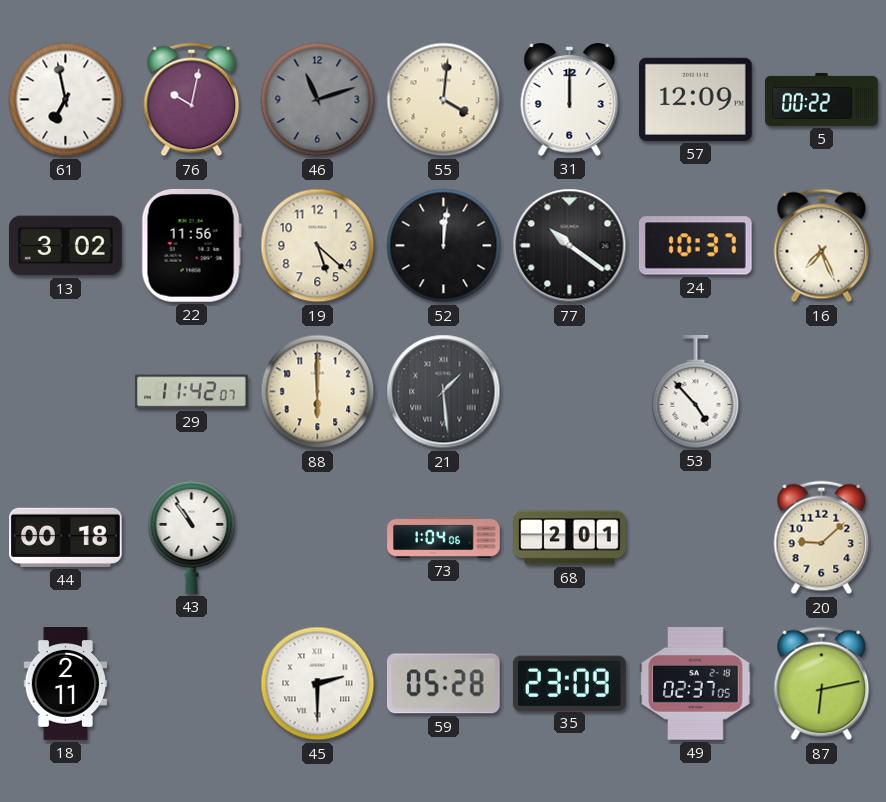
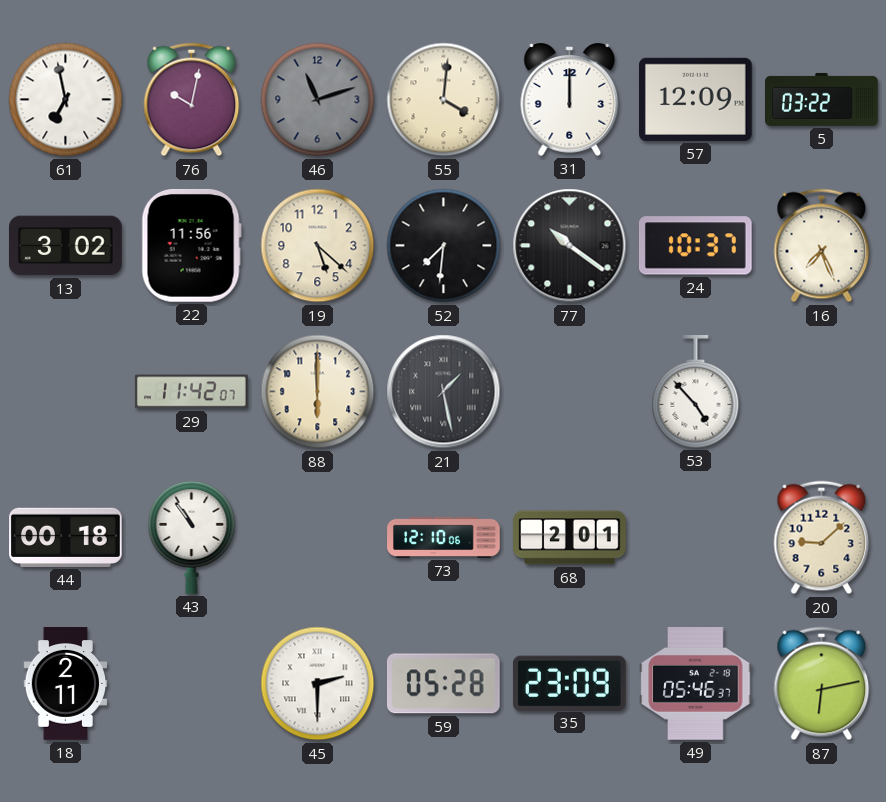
5: 00:22 -> 03:22
52: 12:01 -> 7:31
21: 1:29 -> 1:28
73: 1:04 -> 12:10
49: 02:37 -> 05:46
